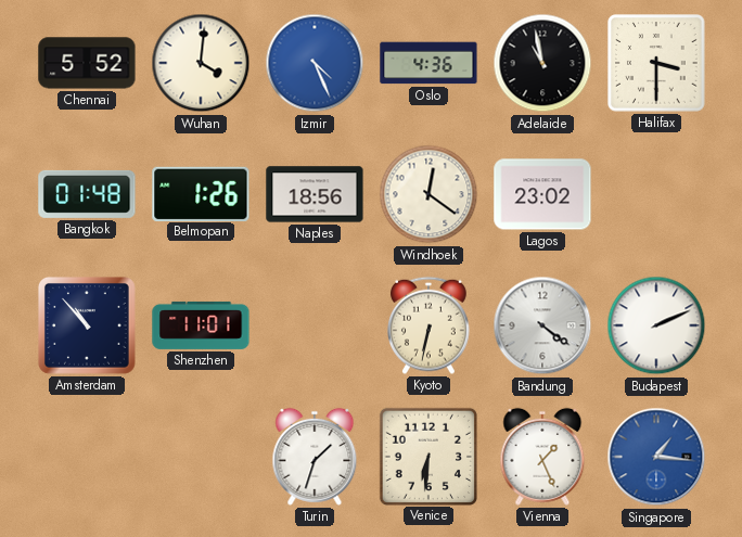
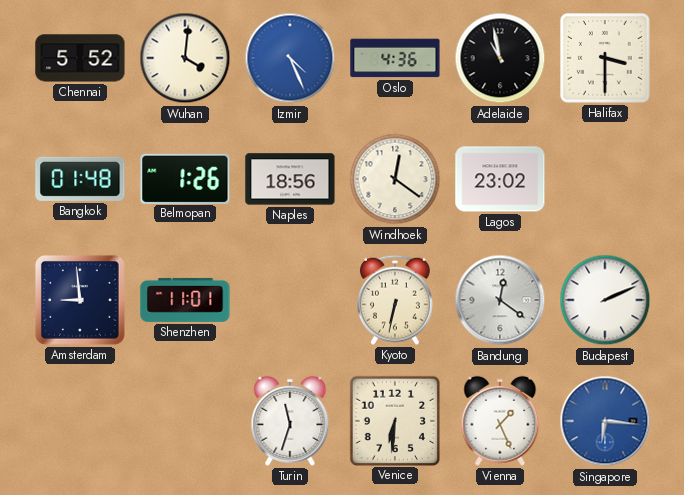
Amsterdam: 10:53 -> 8:59
Bandung: 4:21 -> 12:21
Turin: 1:33 -> 11:33
Singapore: 1:16 -> 6:16
